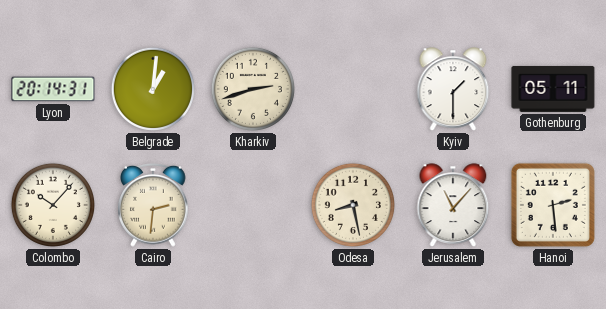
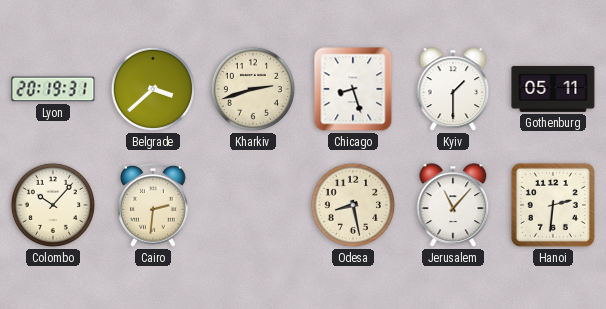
Lyon: 20:14 -> 20:19
Belgrade: 1:01 -> 3:38
Chicago: none -> 8:27
Hanoi: 2:29 -> 2:31
